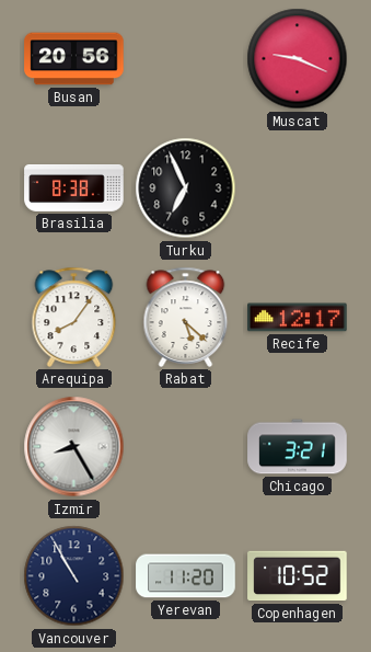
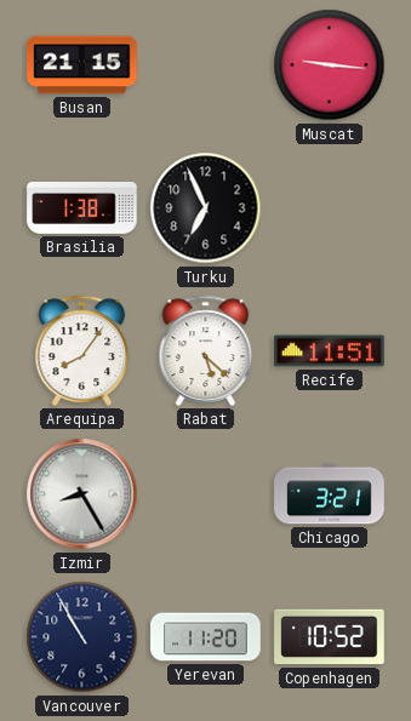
Busan: 20:56 -> 21:15
Muscat: 9:19 -> 9:16
Brasilia: 8:38 -> 1:38
Recife: 12:17 -> 11:51
